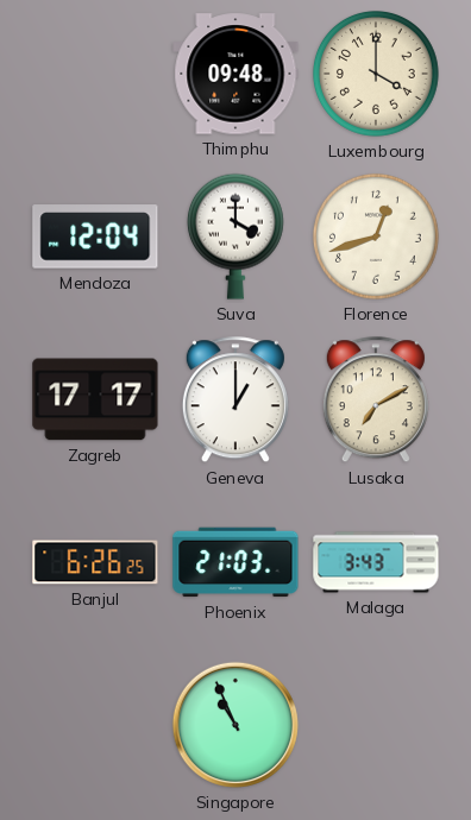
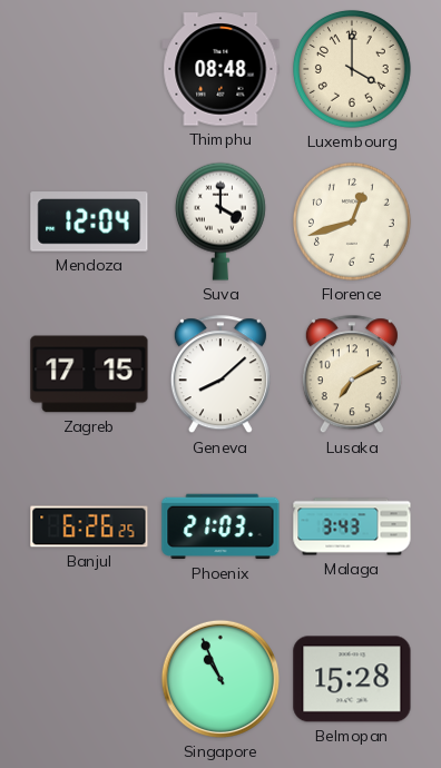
Thimphu: 09:48 -> 08:48
Zagreb: 17:17 -> 17:15
Geneva: 1:00 -> 8:08
Belmopan: none -> 15:28
